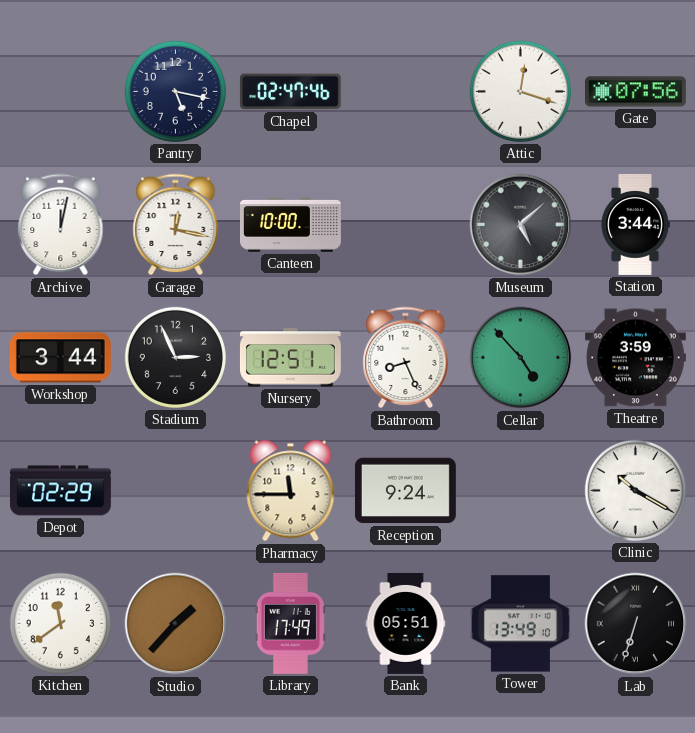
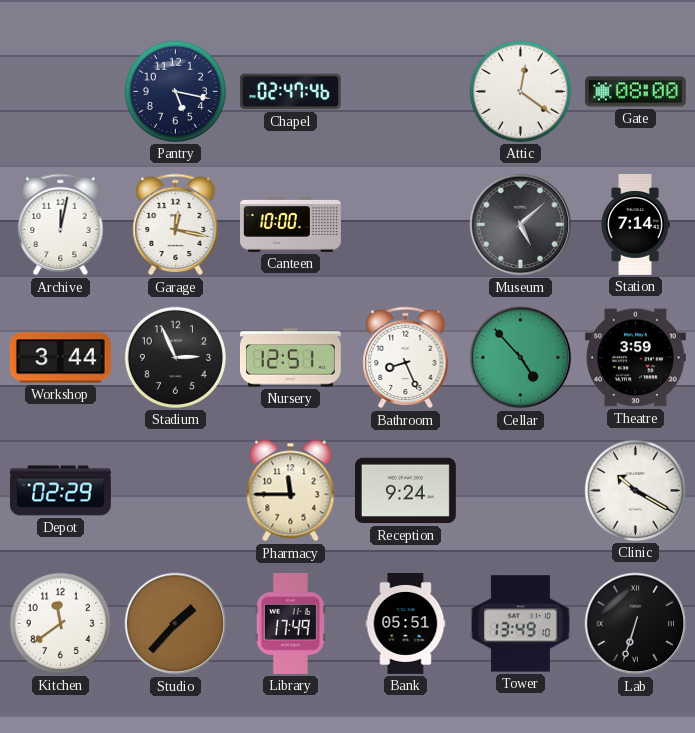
Attic: 12:18 -> 12:21
Gate: 07:56 -> 08:00
Station: 3:44 -> 7:14
